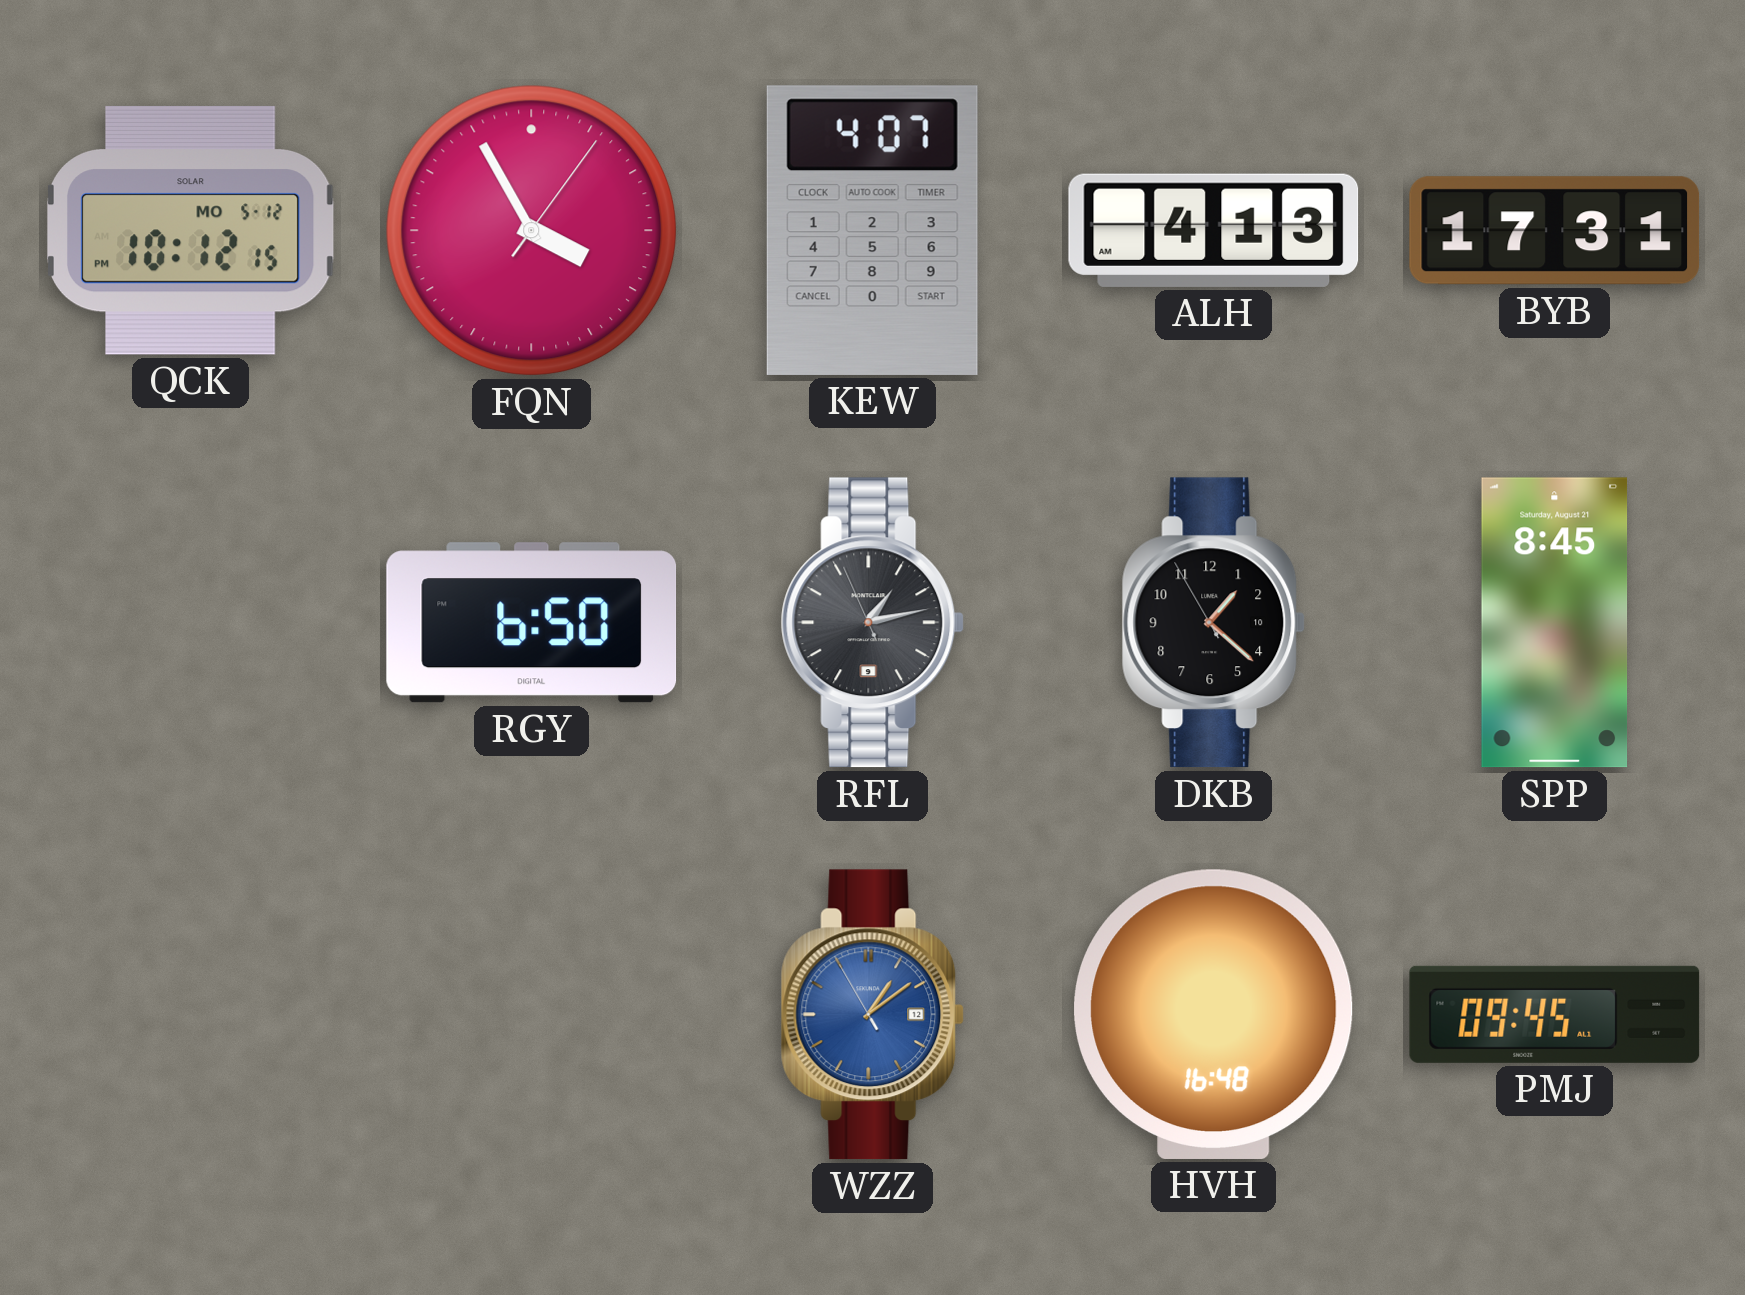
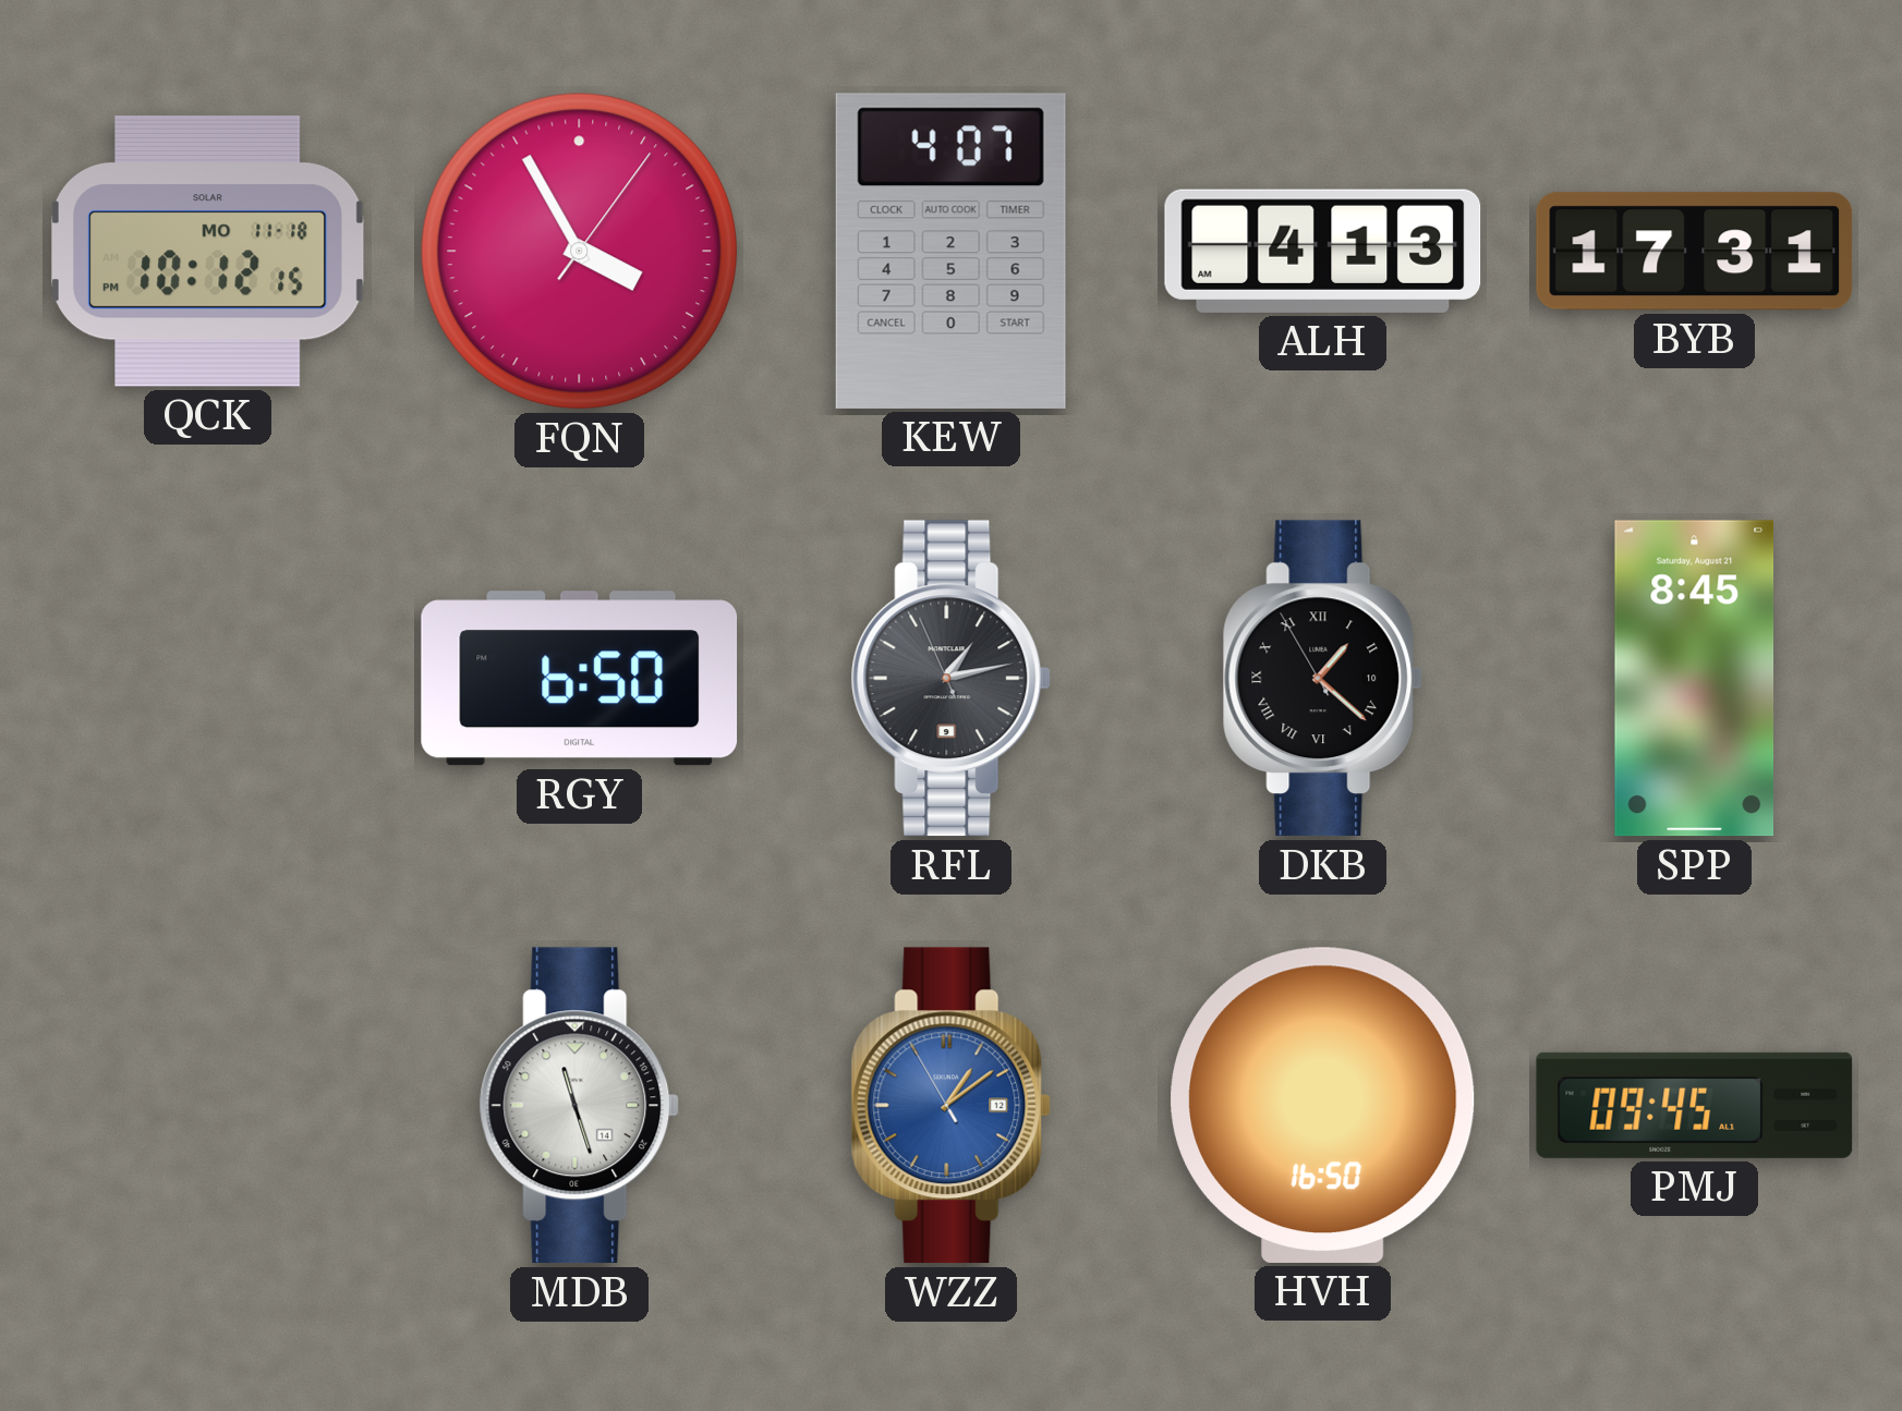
QCK date: MO 5-12 -> MO 11-18
DKB numerals: Arabic -> Roman
MDB: none -> 11:27
HVH: 16:48 -> 16:50
